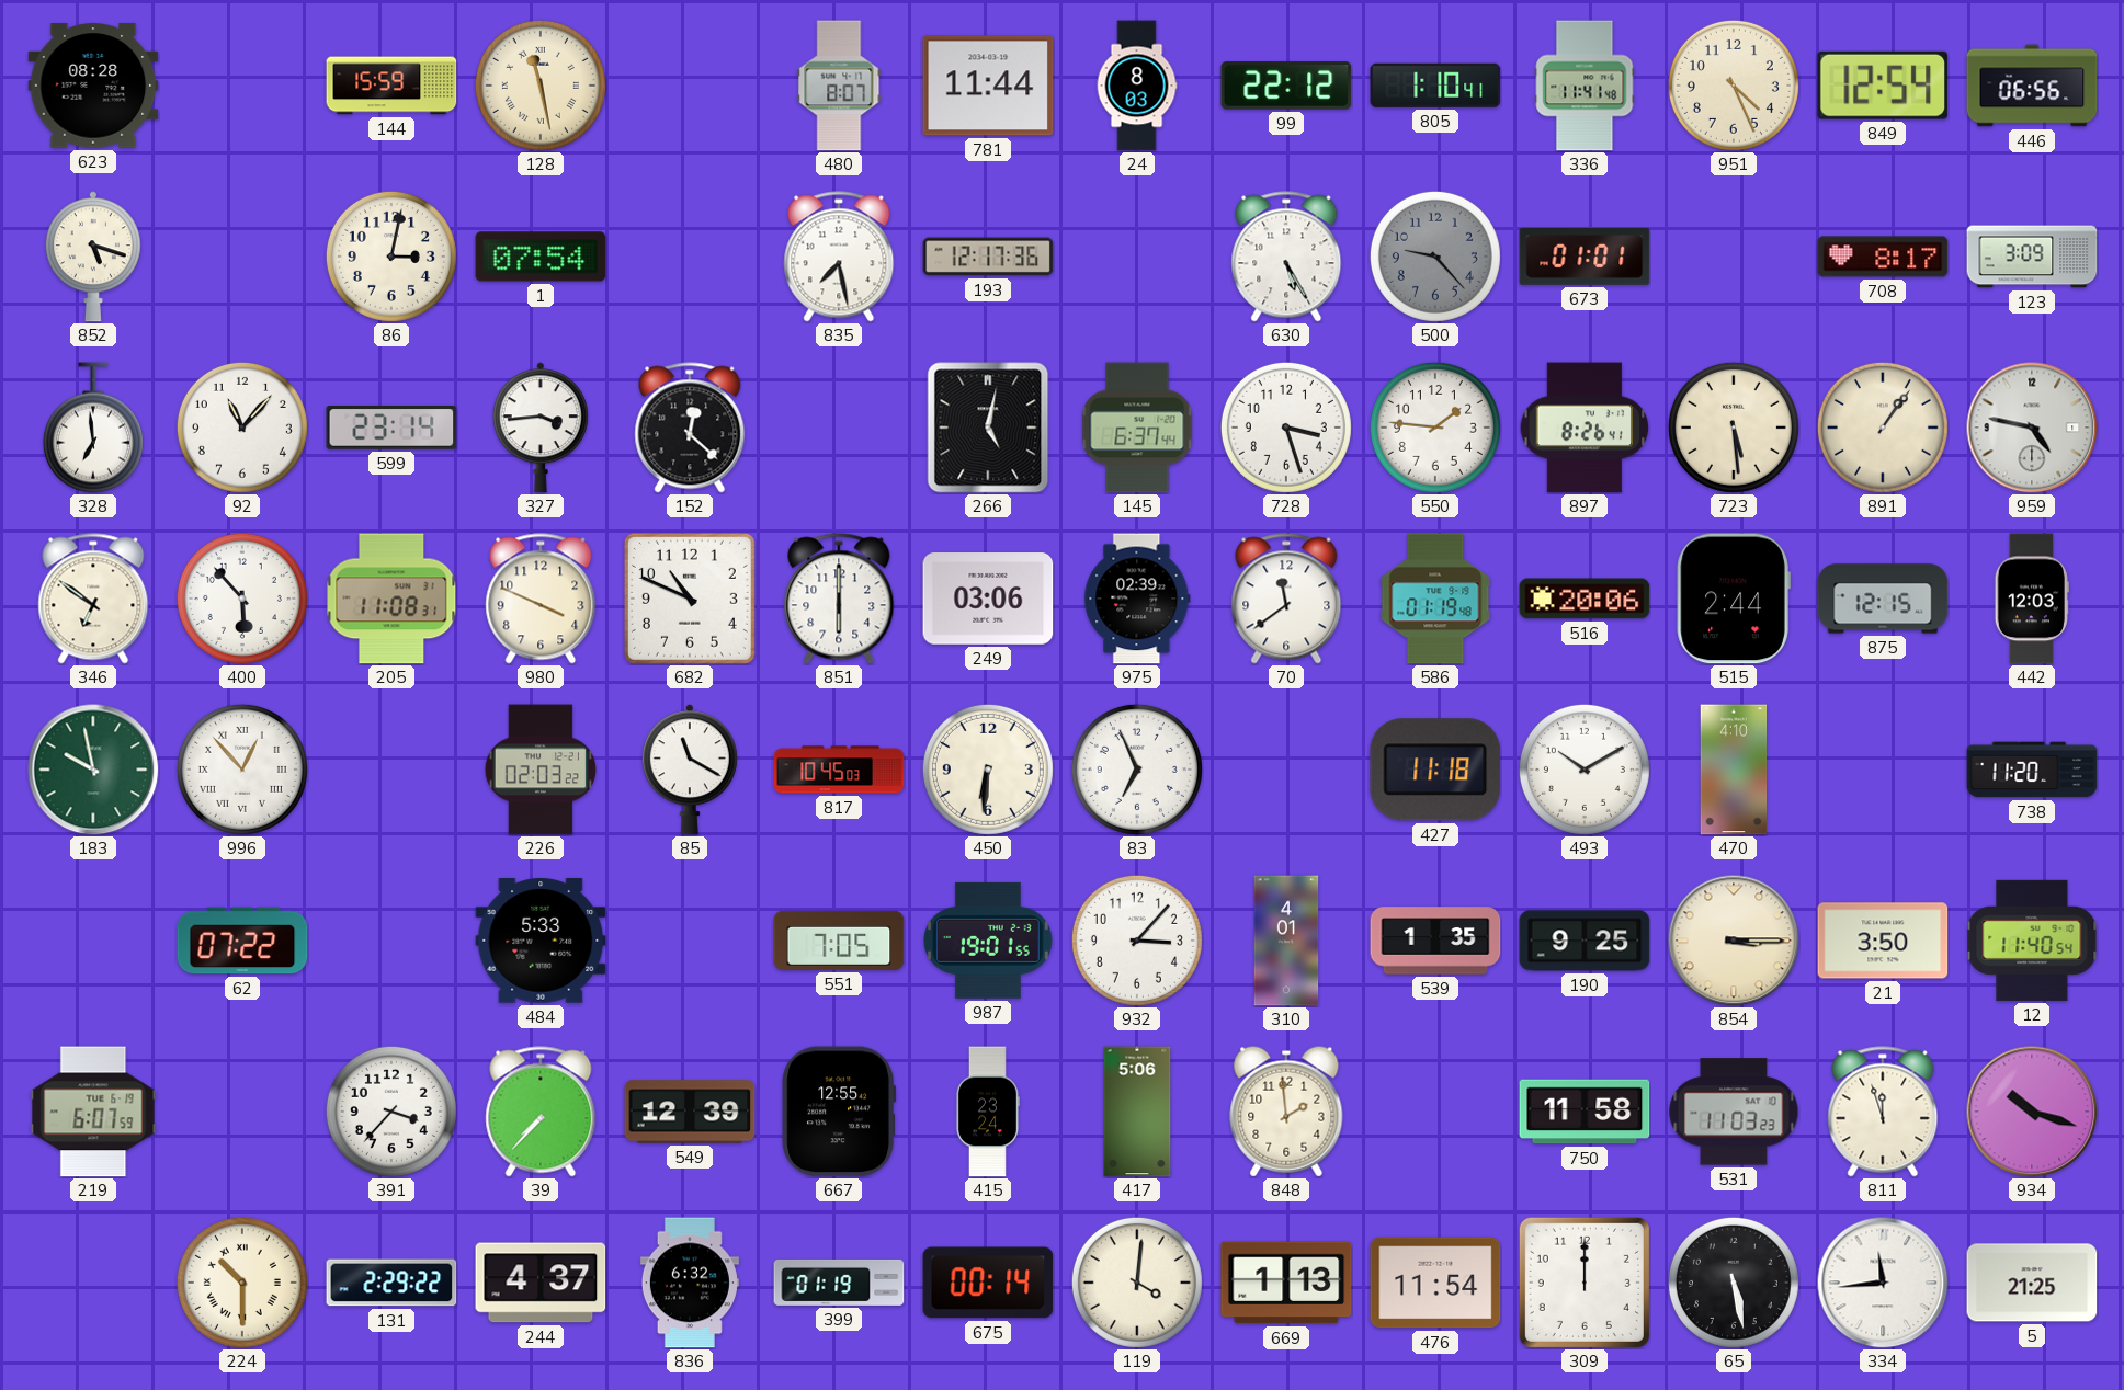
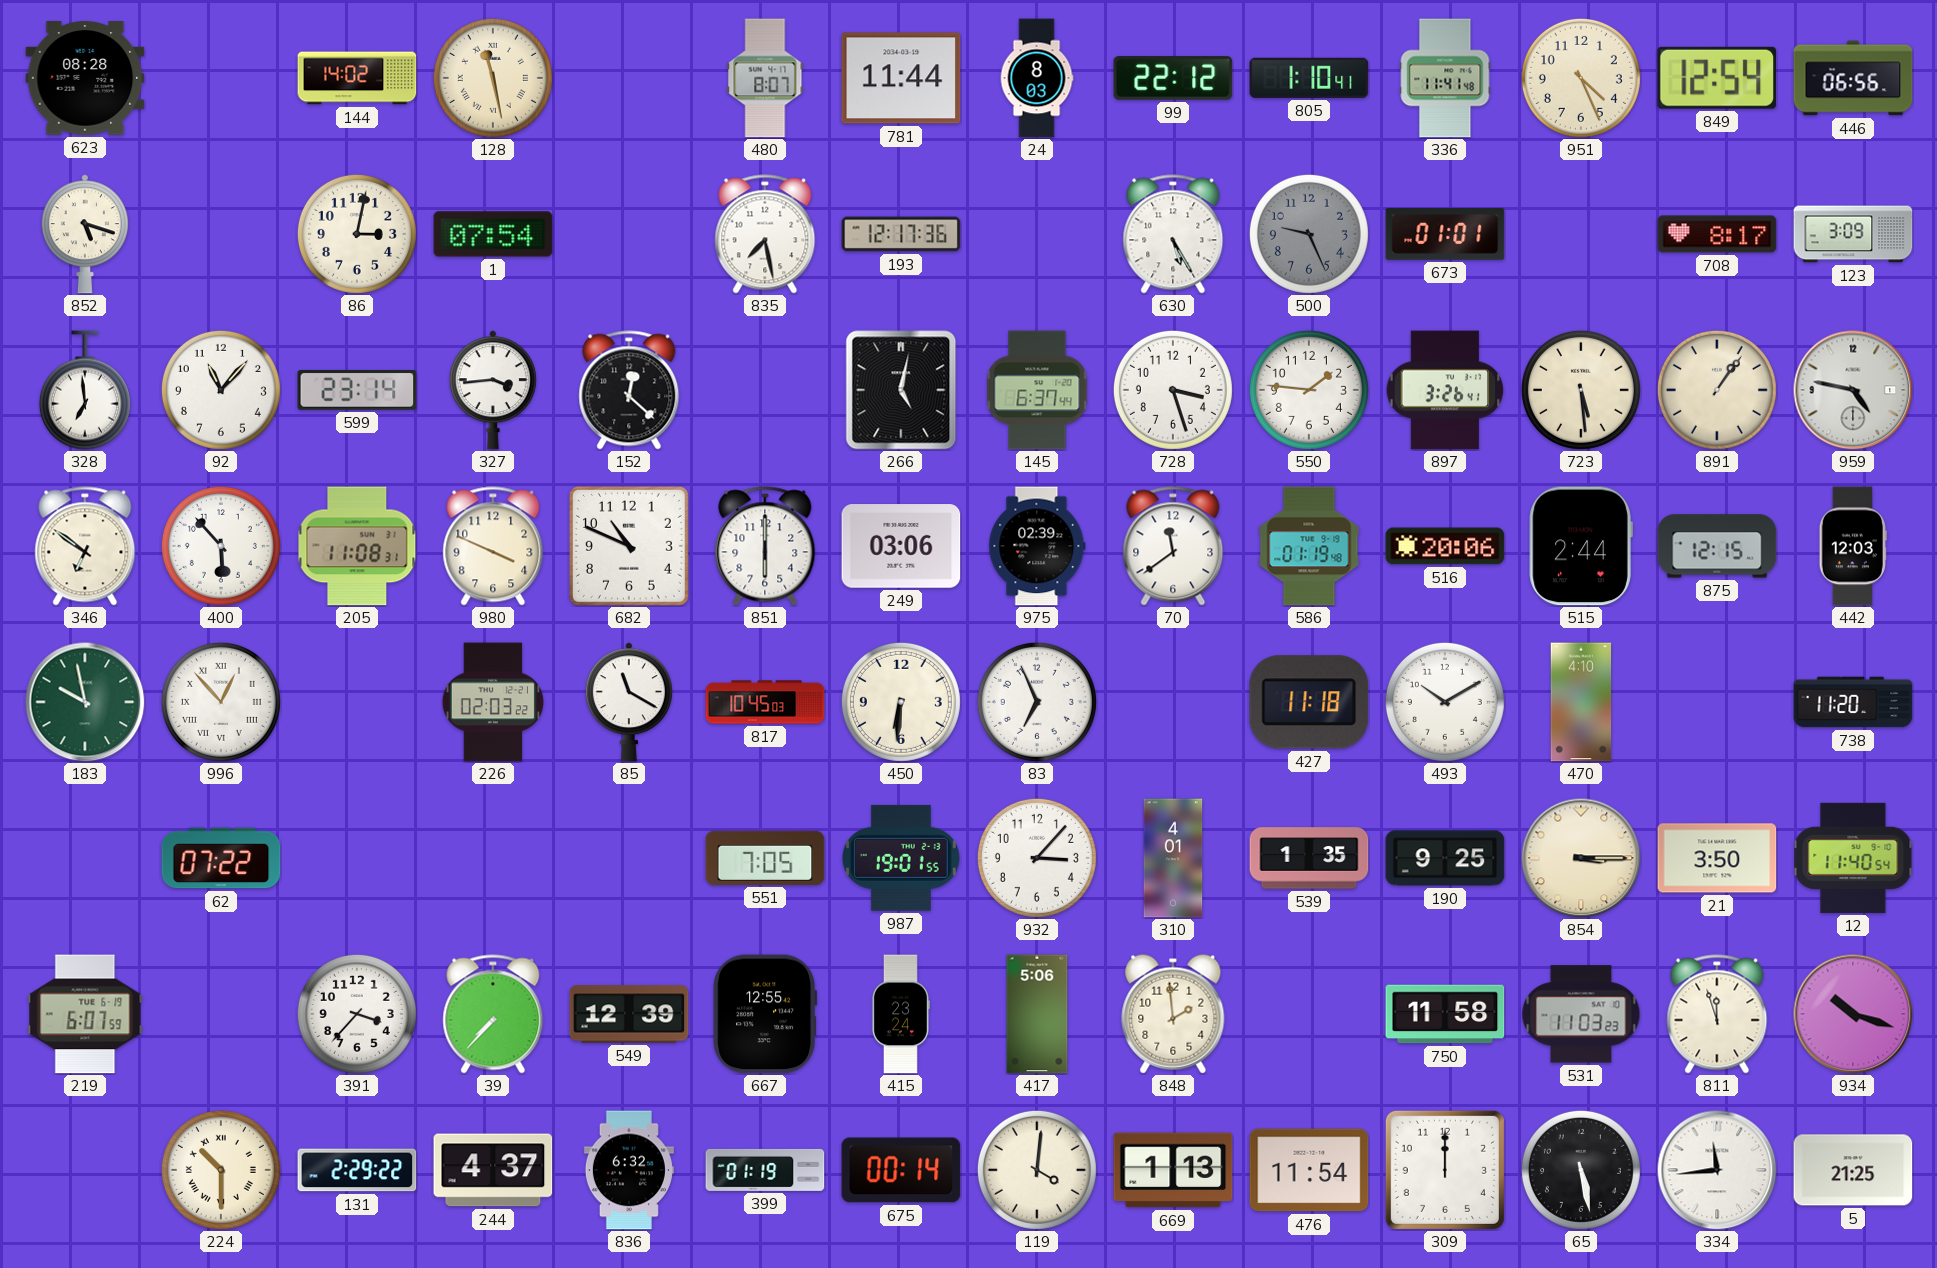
144: 15:59 -> 14:02
500: 9:23 -> 9:26
897: 8:26 -> 3:26
484: 5:33 -> none
